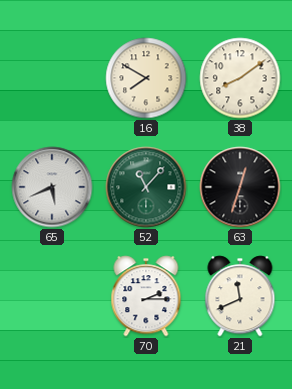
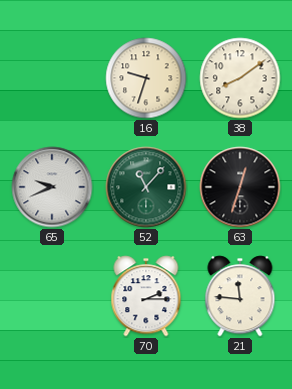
16: 7:50 -> 9:33
65: 5:41 -> 9:41
21: 11:41 -> 11:46
